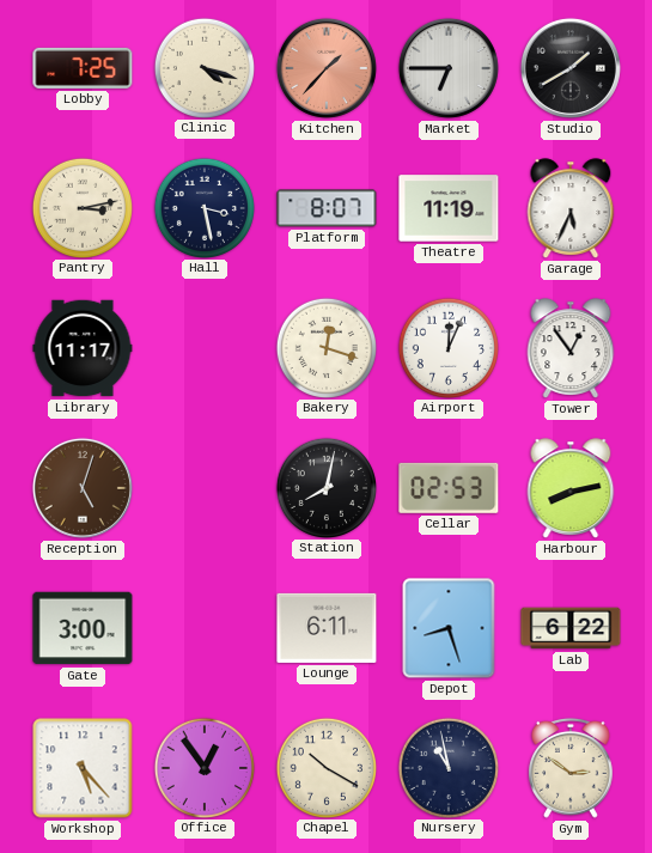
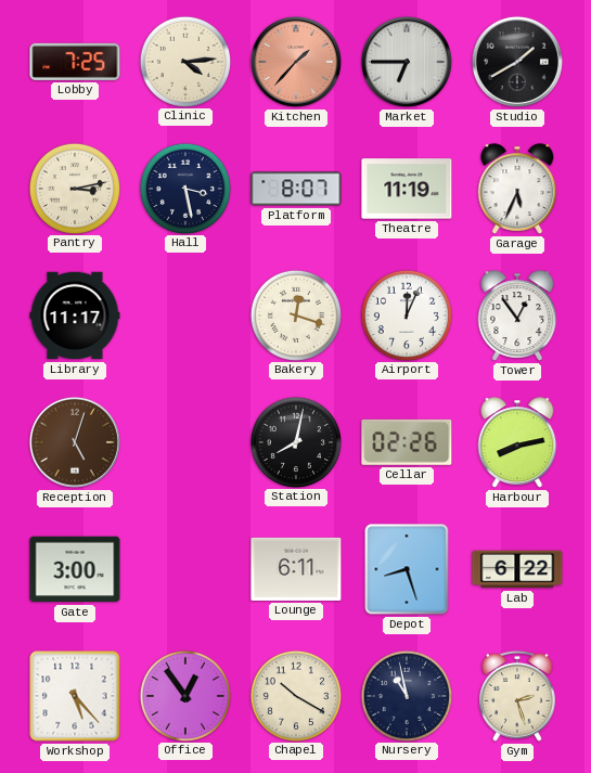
Clinic: 4:18 -> 4:14
Cellar: 02:53 -> 02:26
Gym: 2:51 -> 2:27
